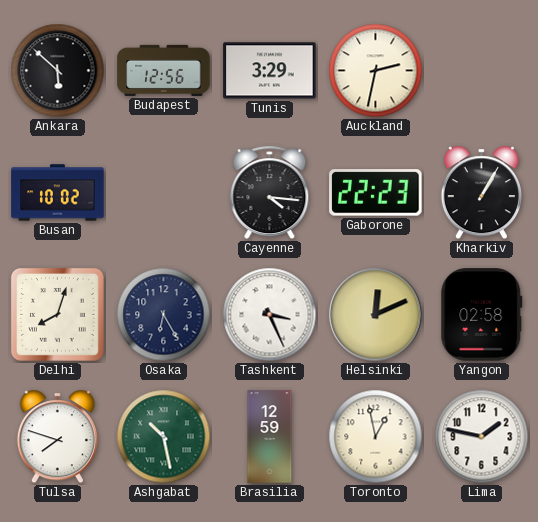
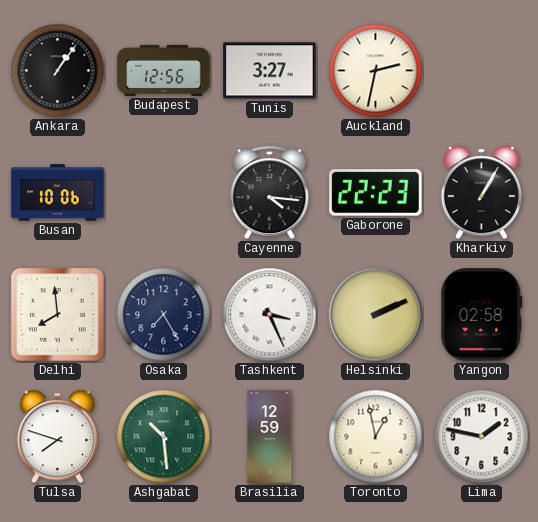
Ankara: 5:52 -> 1:06
Tunis: 3:29 -> 3:27
Busan: 10:02 -> 10:06
Delhi: 8:03 -> 7:59
Osaka: 6:25 -> 7:25
Helsinki: 12:11 -> 2:11
Ashgabat: 10:28 -> 10:29
